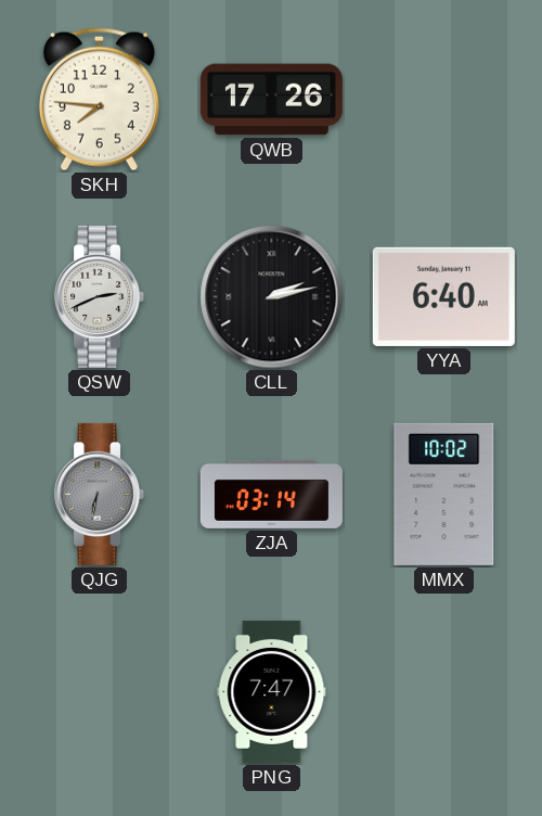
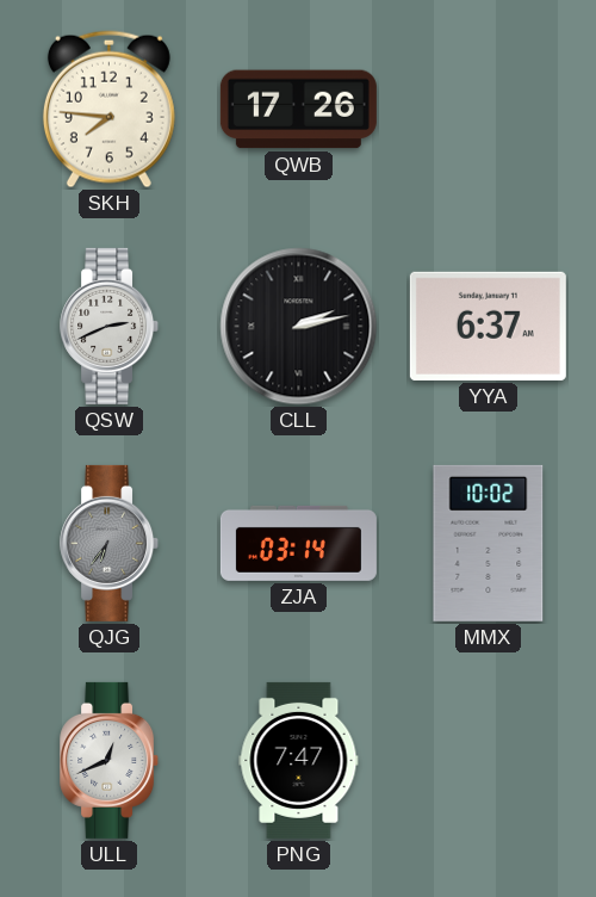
YYA: 6:40 -> 6:37
QJG: 6:32 -> 6:36
ULL: none -> 12:41
